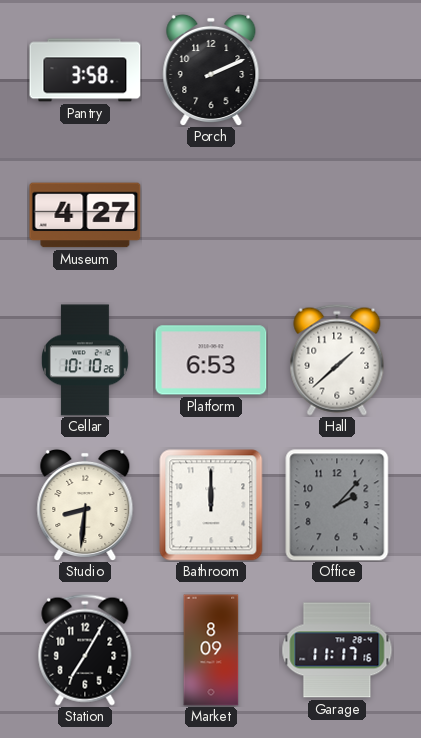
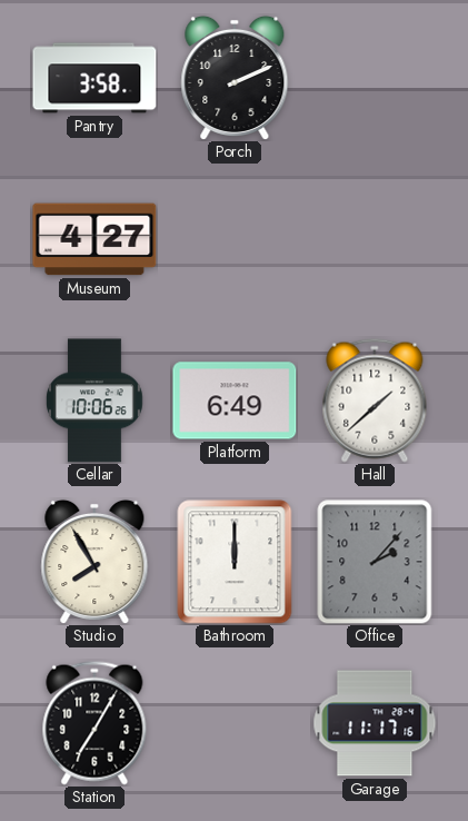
Cellar: 10:10 -> 10:06
Platform: 6:53 -> 6:49
Studio: 8:31 -> 7:55
Market: 8:09 -> none
